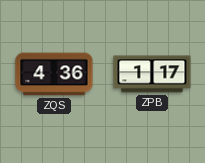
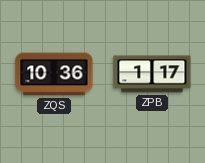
ZQS: 4:36 -> 10:36
